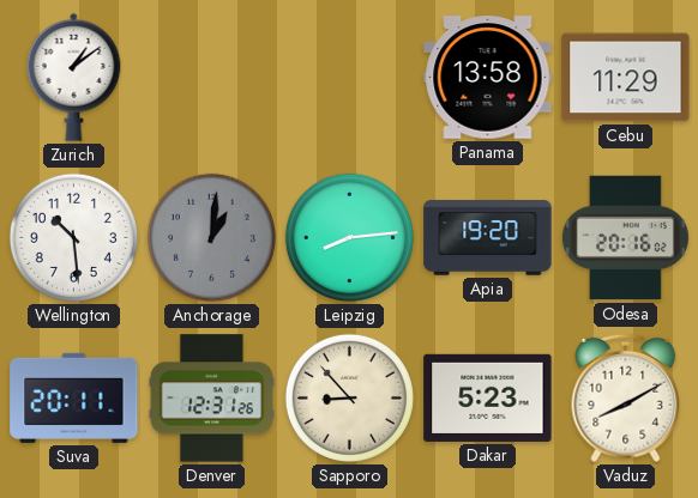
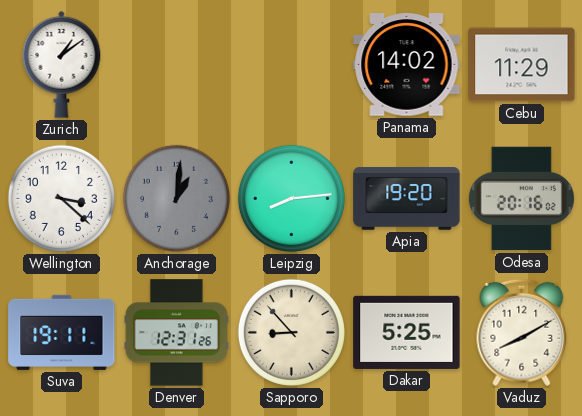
Panama: 13:58 -> 14:02
Wellington: 10:29 -> 3:22
Suva: 20:11 -> 19:11
Dakar: 5:23 -> 5:25
